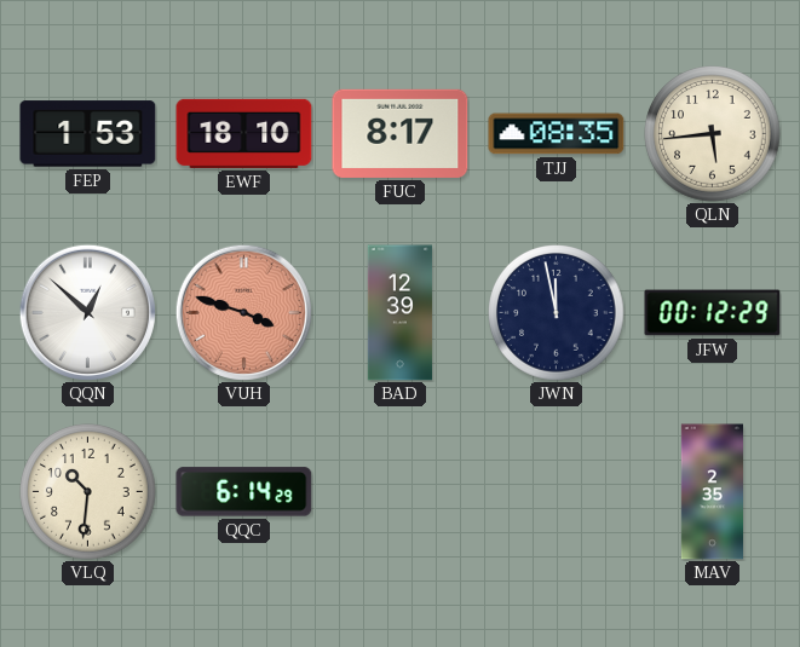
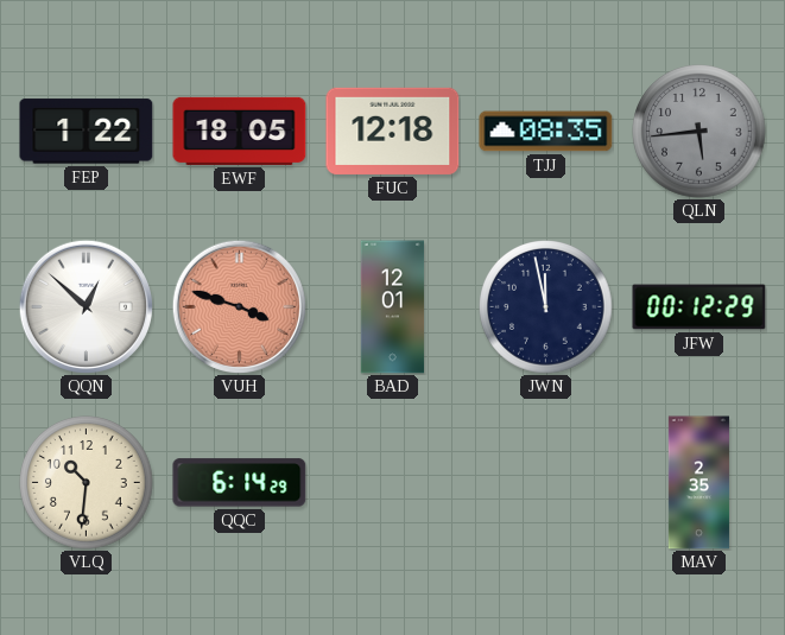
FEP: 1:53 -> 1:22
EWF: 18:10 -> 18:05
FUC: 8:17 -> 12:18
QLN dial: cream -> grey
BAD: 12:39 -> 12:01
